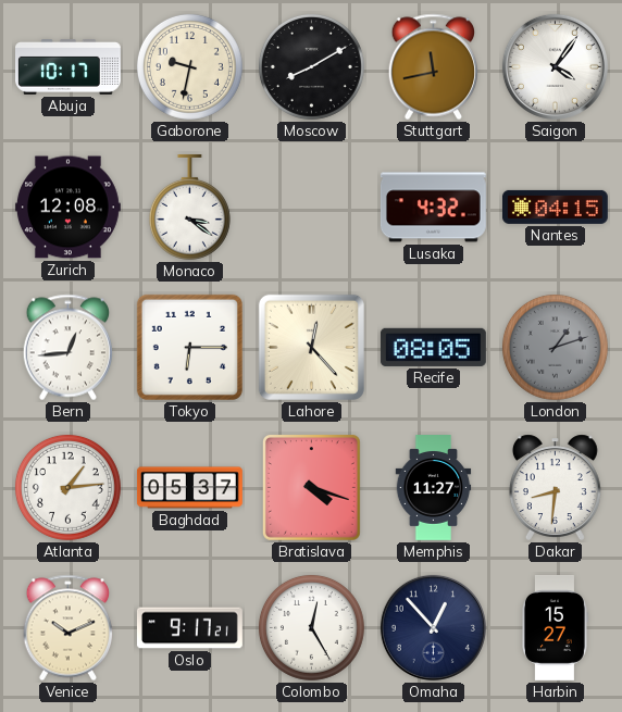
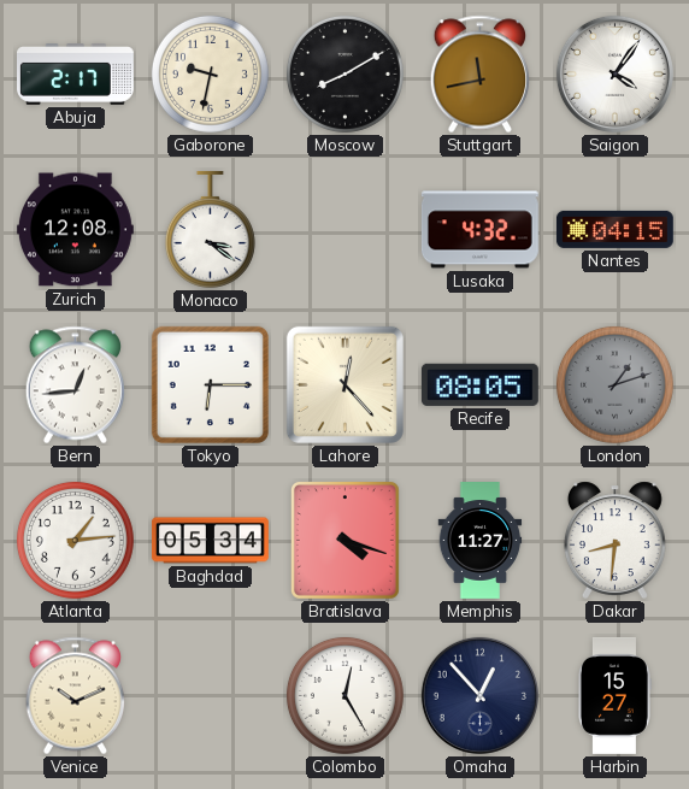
Abuja: 10:17 -> 2:17
Baghdad: 05:37 -> 05:34
Oslo: 9:17 -> none
